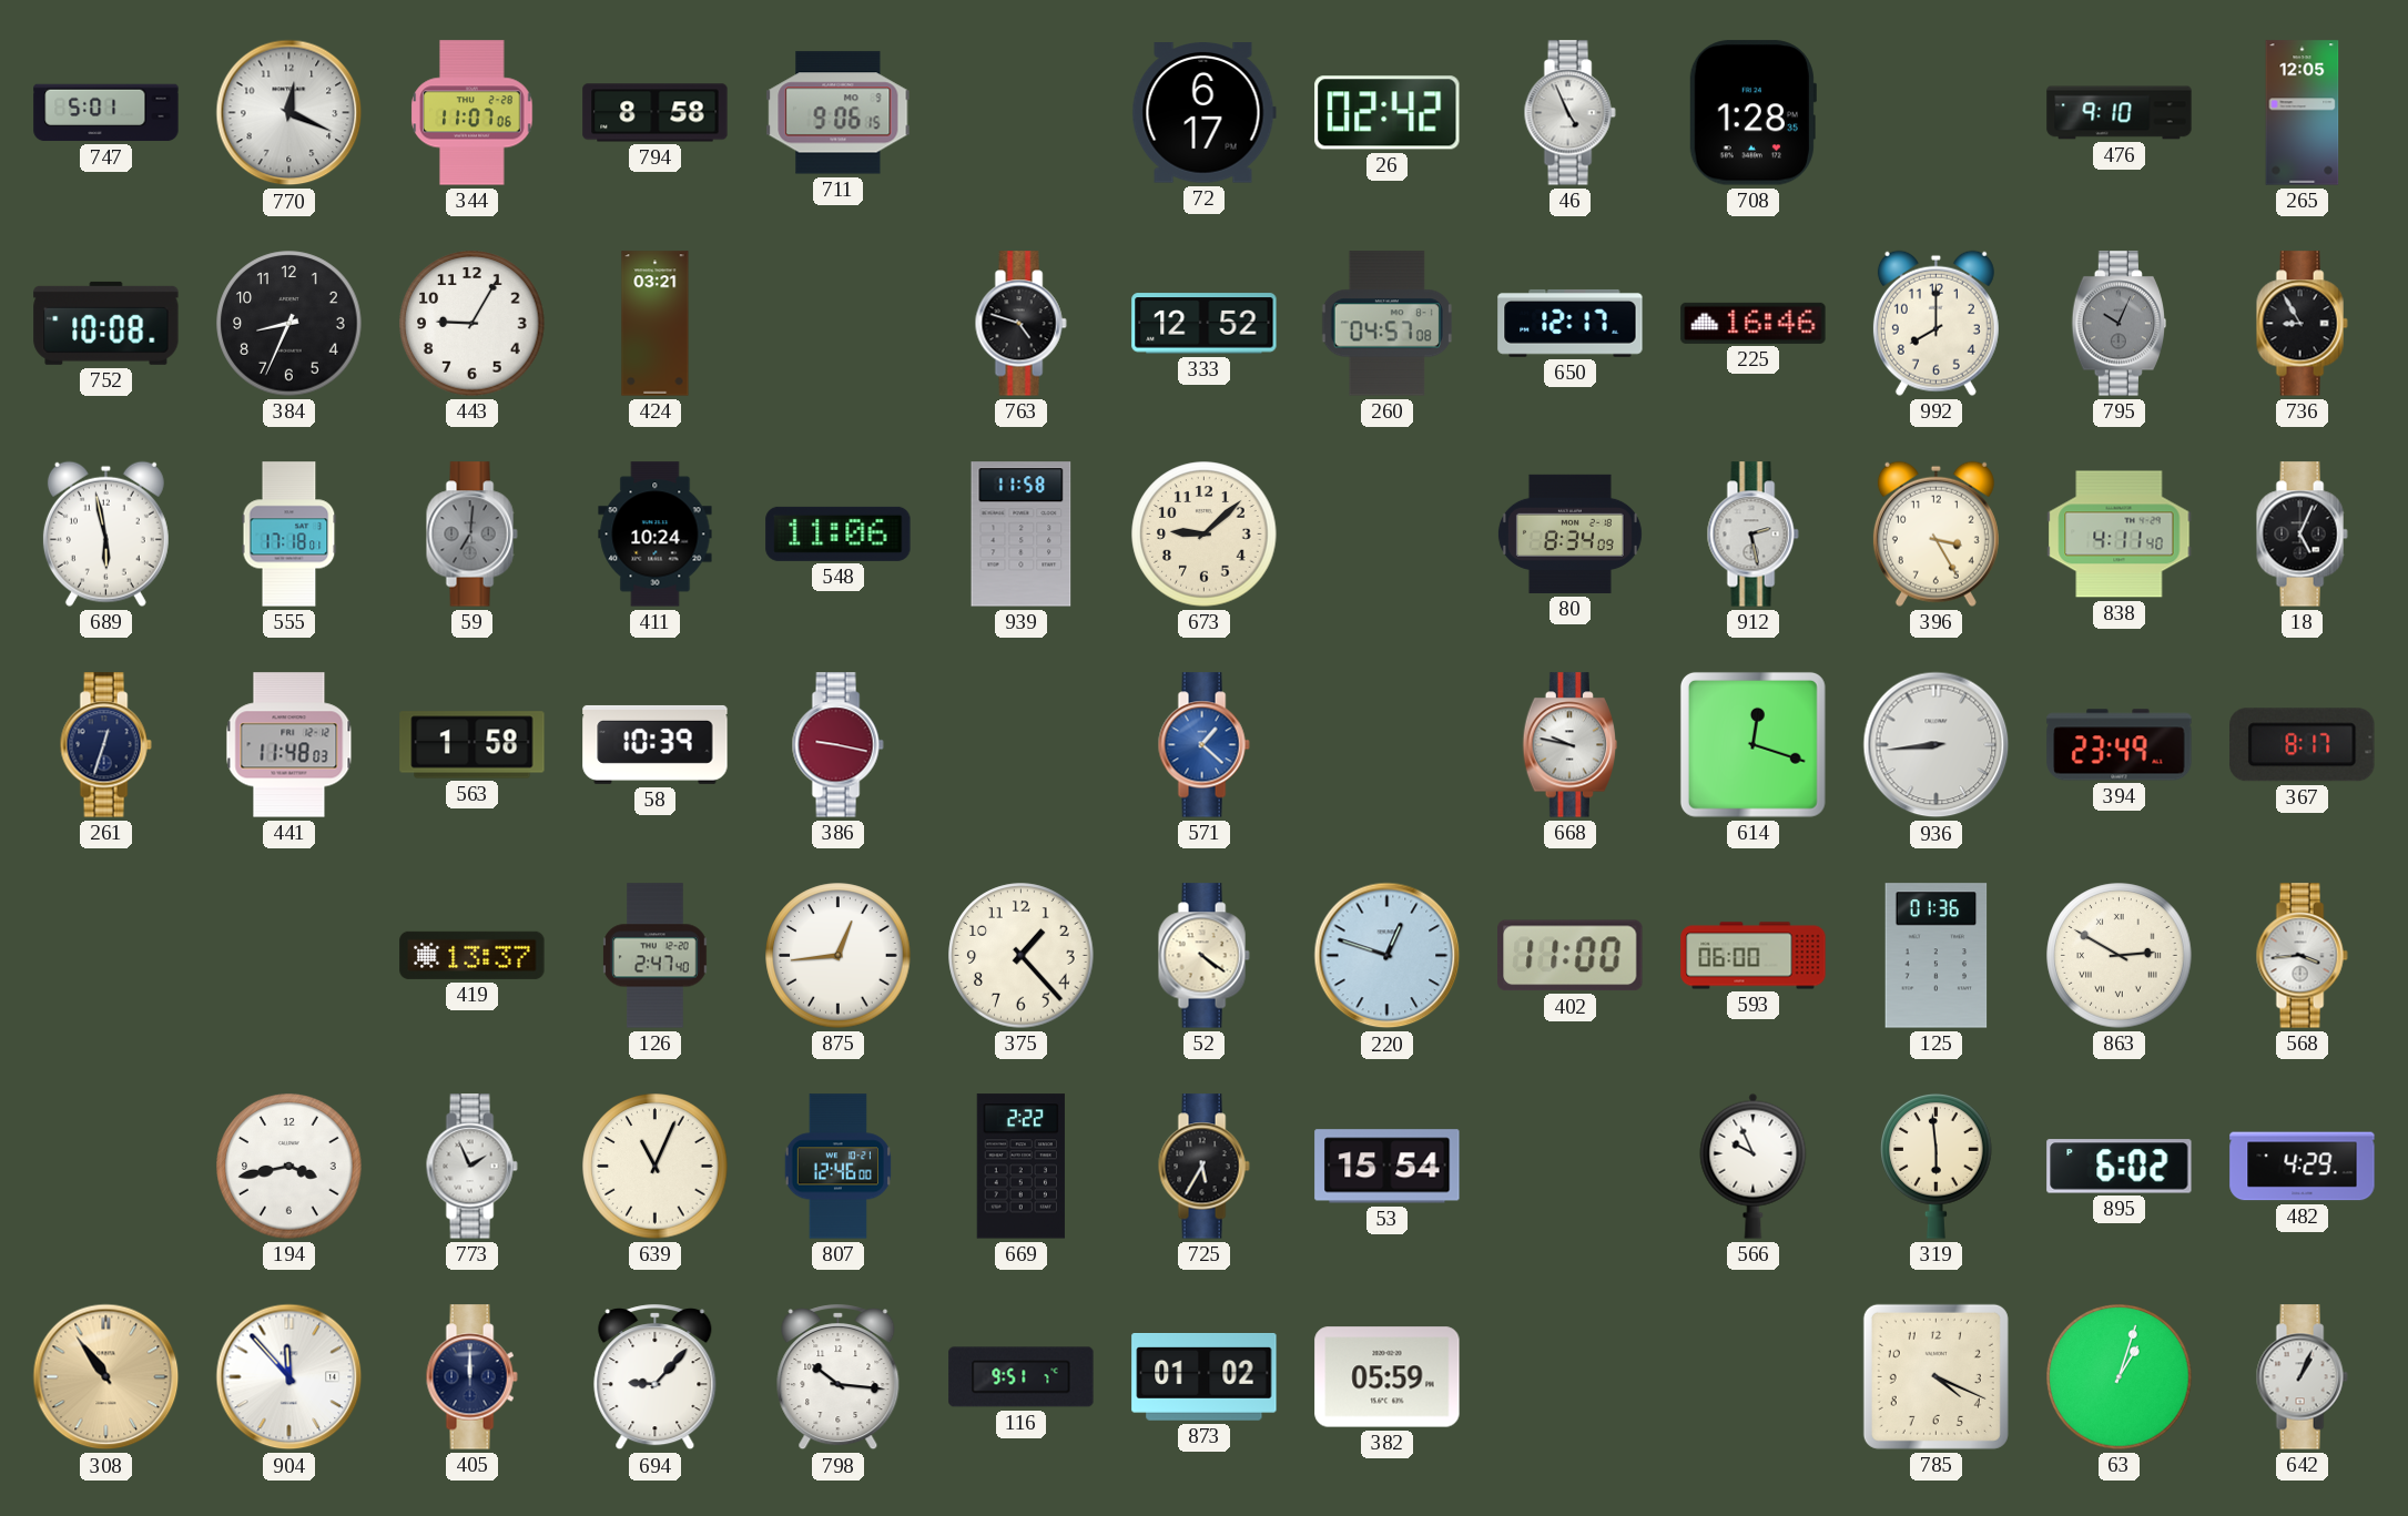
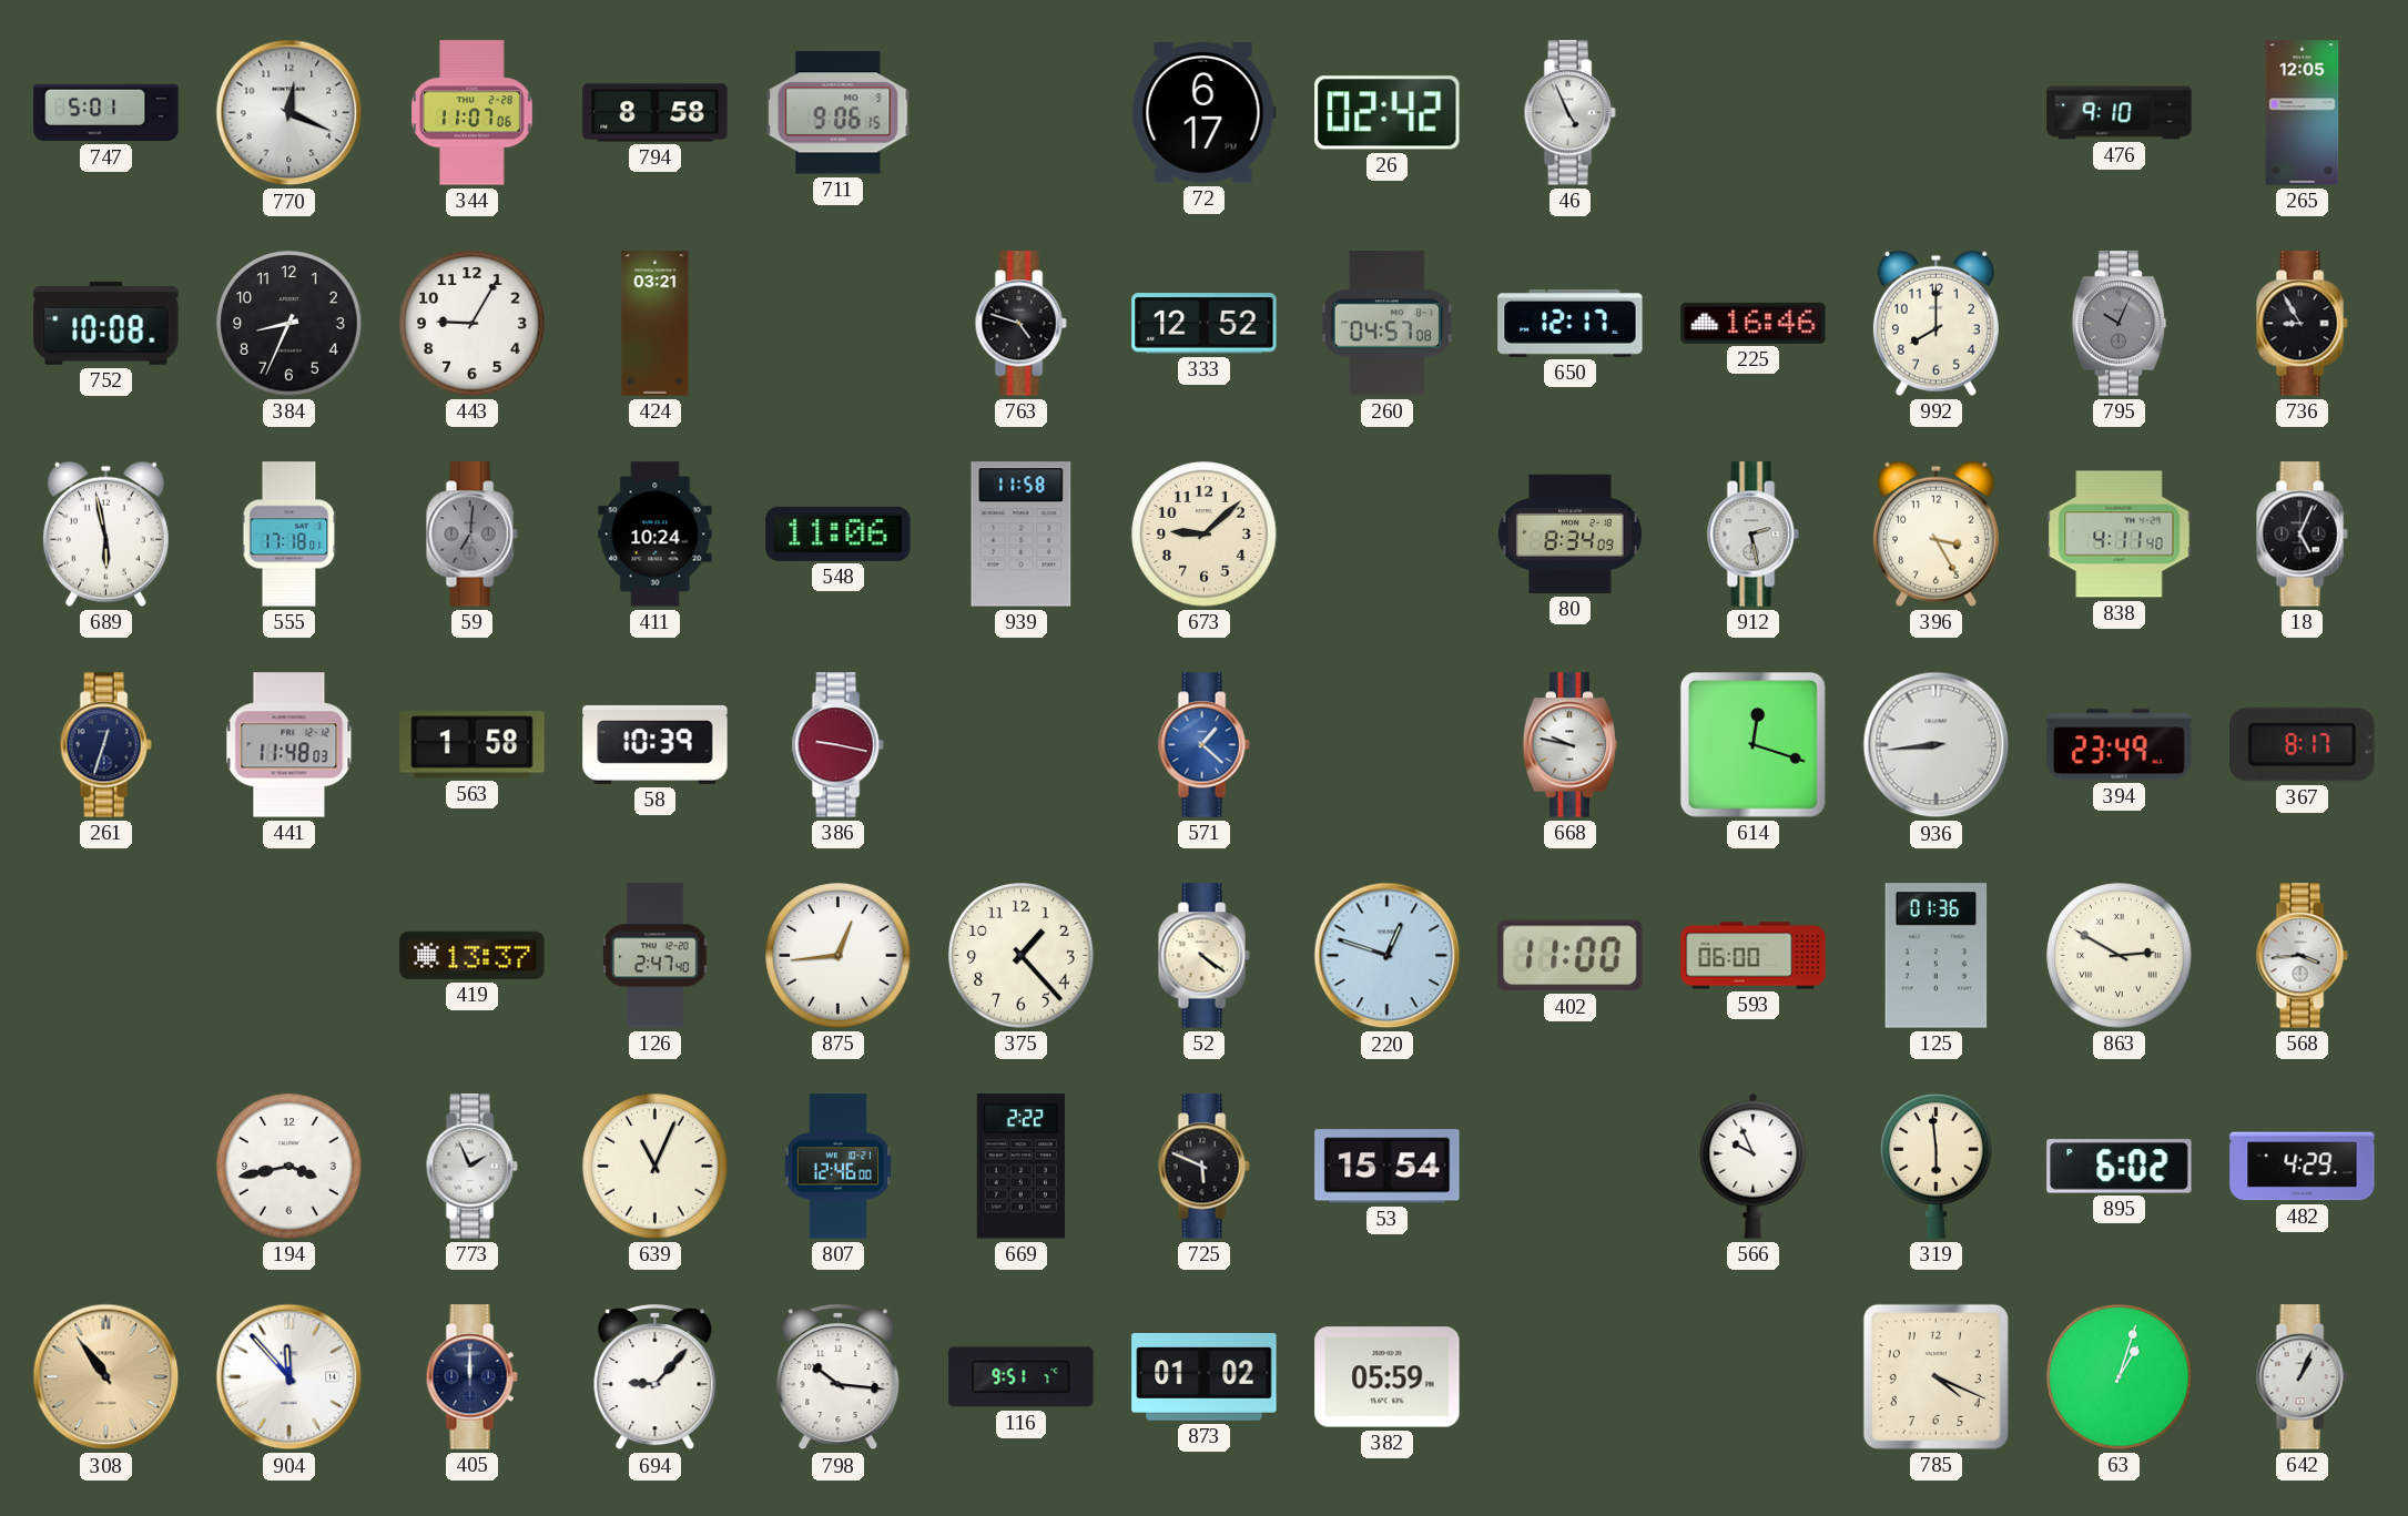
708: 1:28 -> none
725: 5:35 -> 5:49
